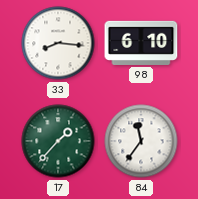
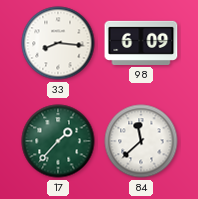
98: 6:10 -> 6:09
84: 11:36 -> 11:38
